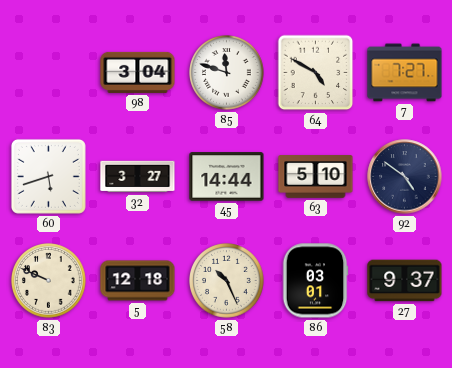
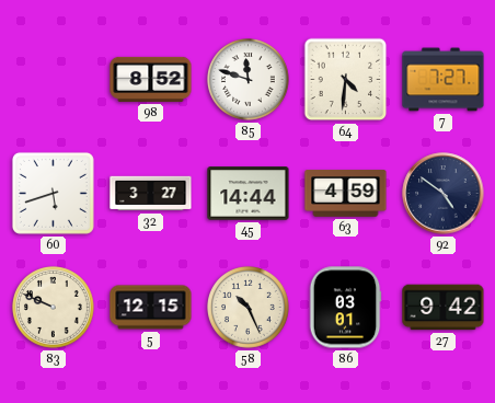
98: 3:04 -> 8:52
64: 4:50 -> 4:31
63: 5:10 -> 4:59
5: 12:18 -> 12:15
27: 9:37 -> 9:42
